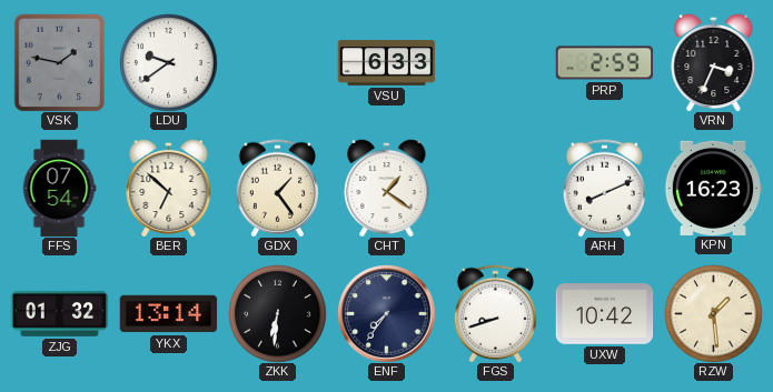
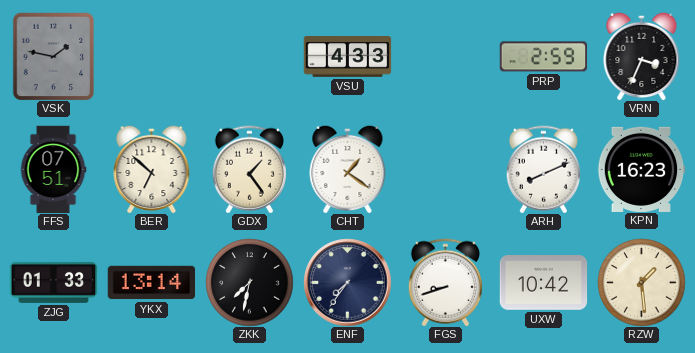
LDU: 9:39 -> none
VSU: 6:33 -> 4:33
FFS: 07:54 -> 07:51
ZJG: 01:32 -> 01:33
ZKK: 6:31 -> 7:32
